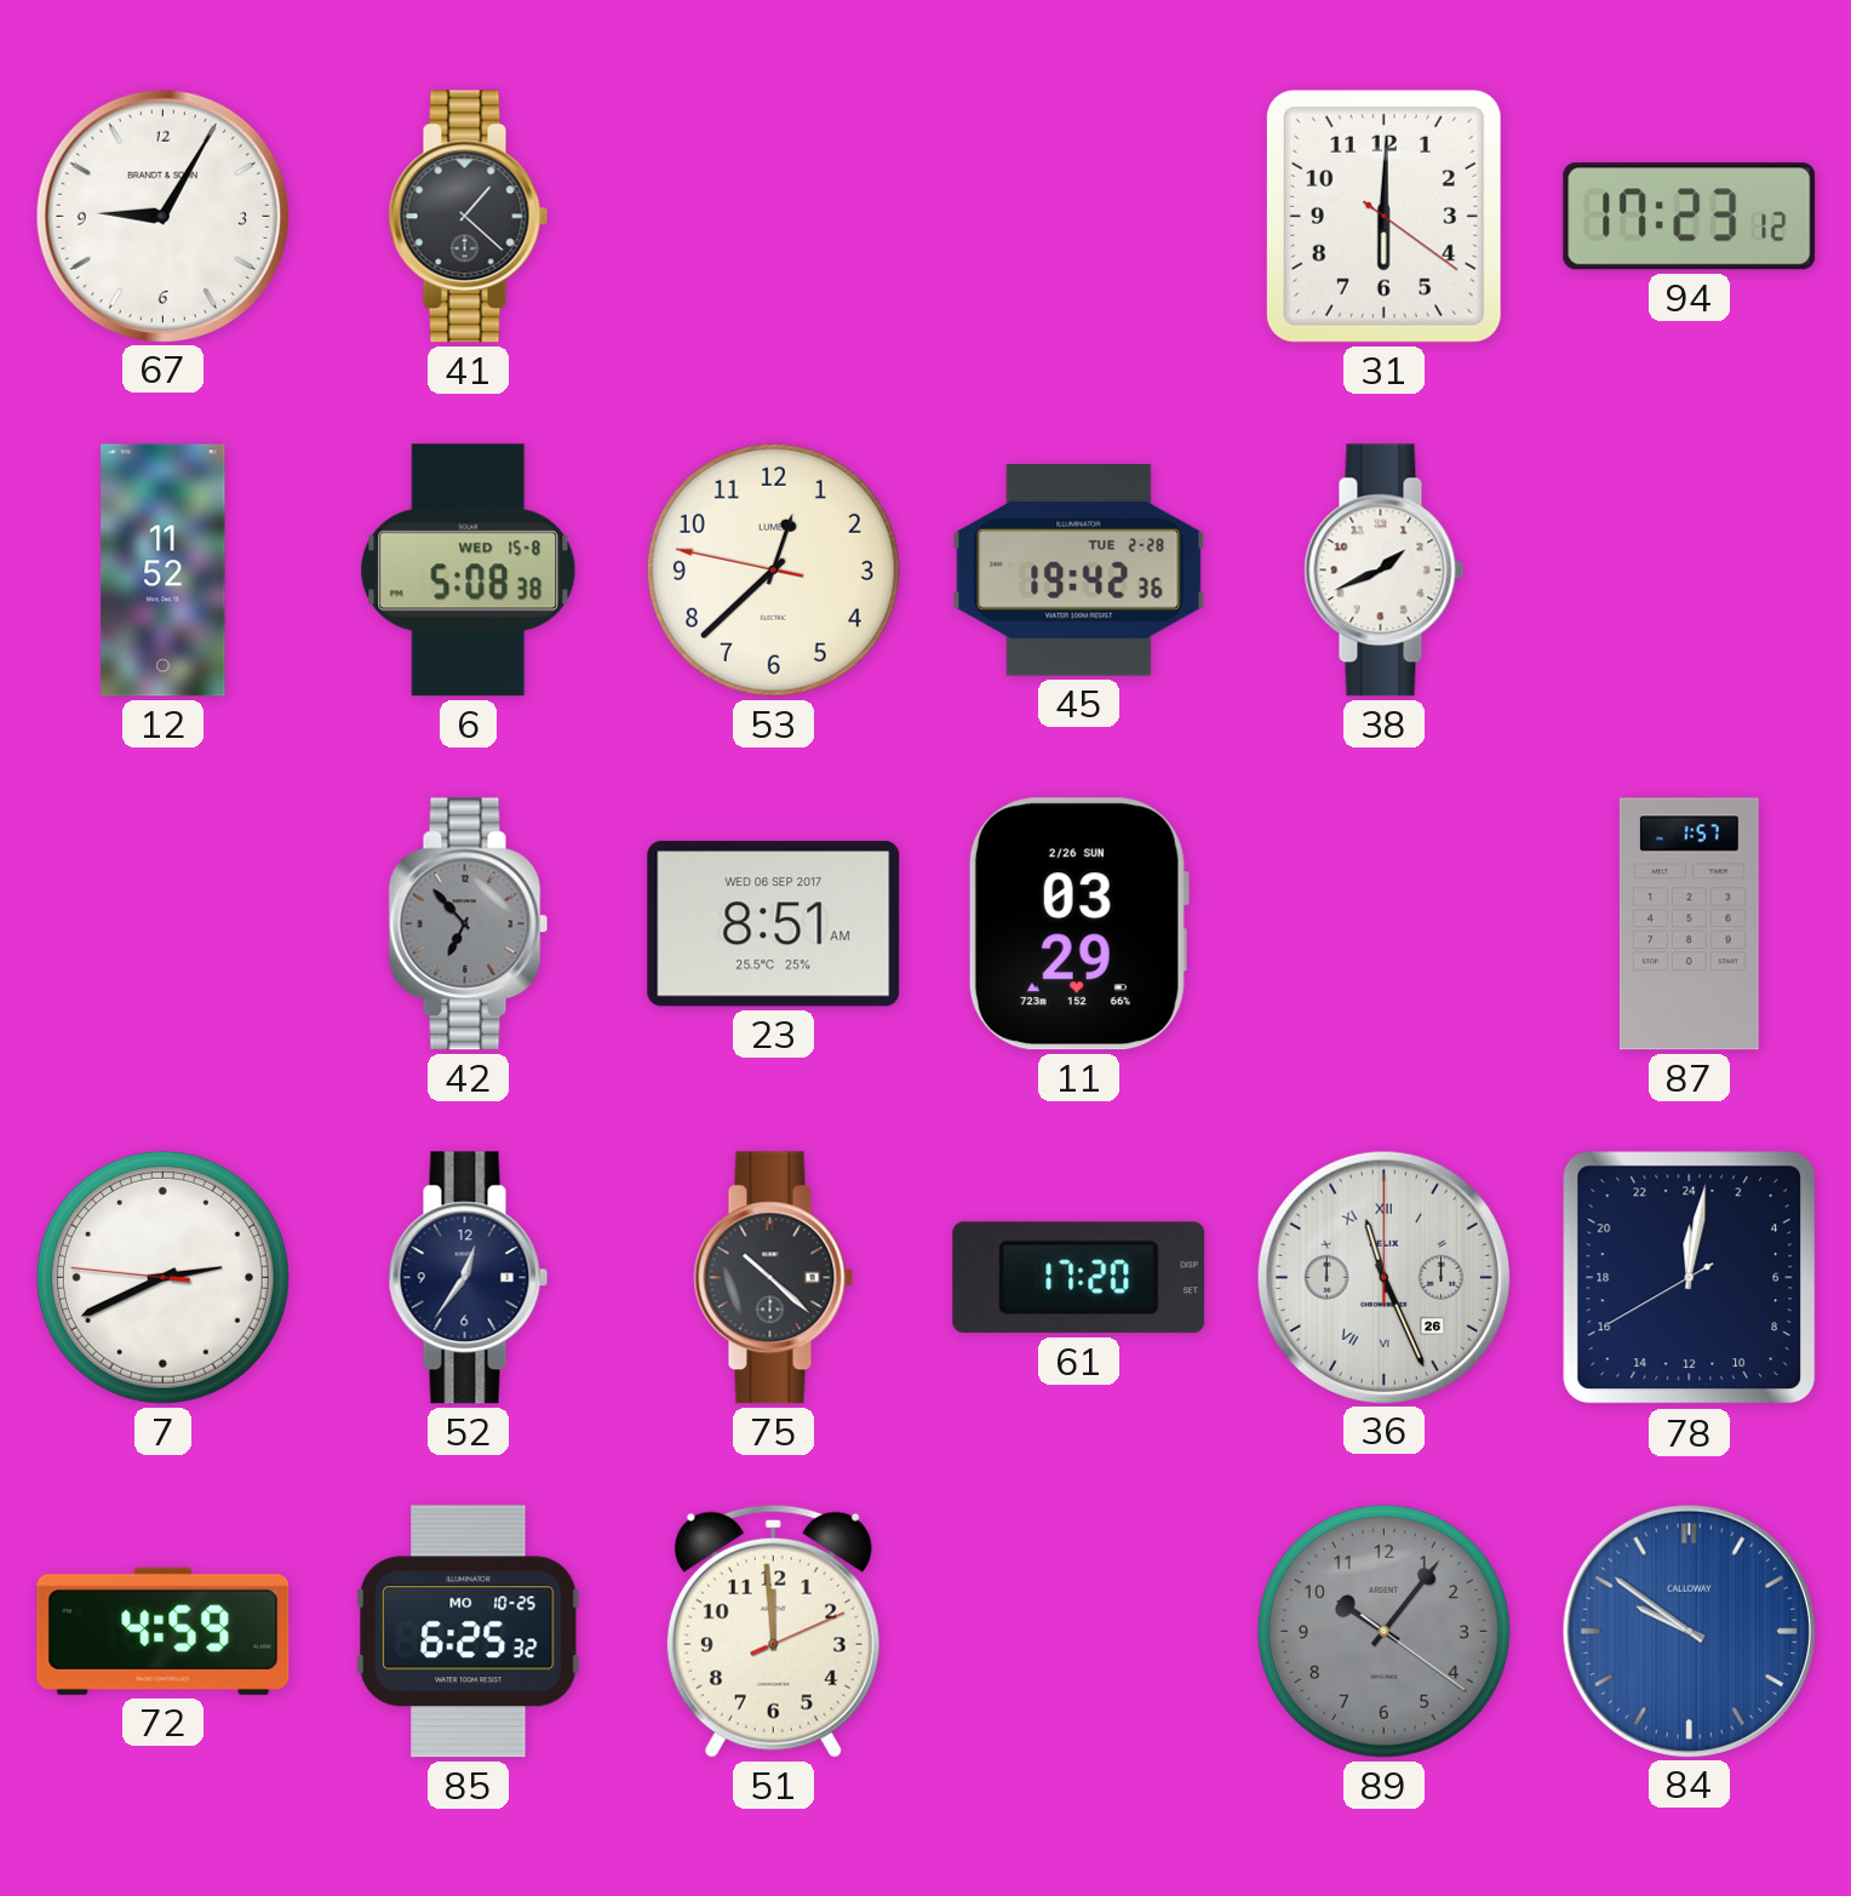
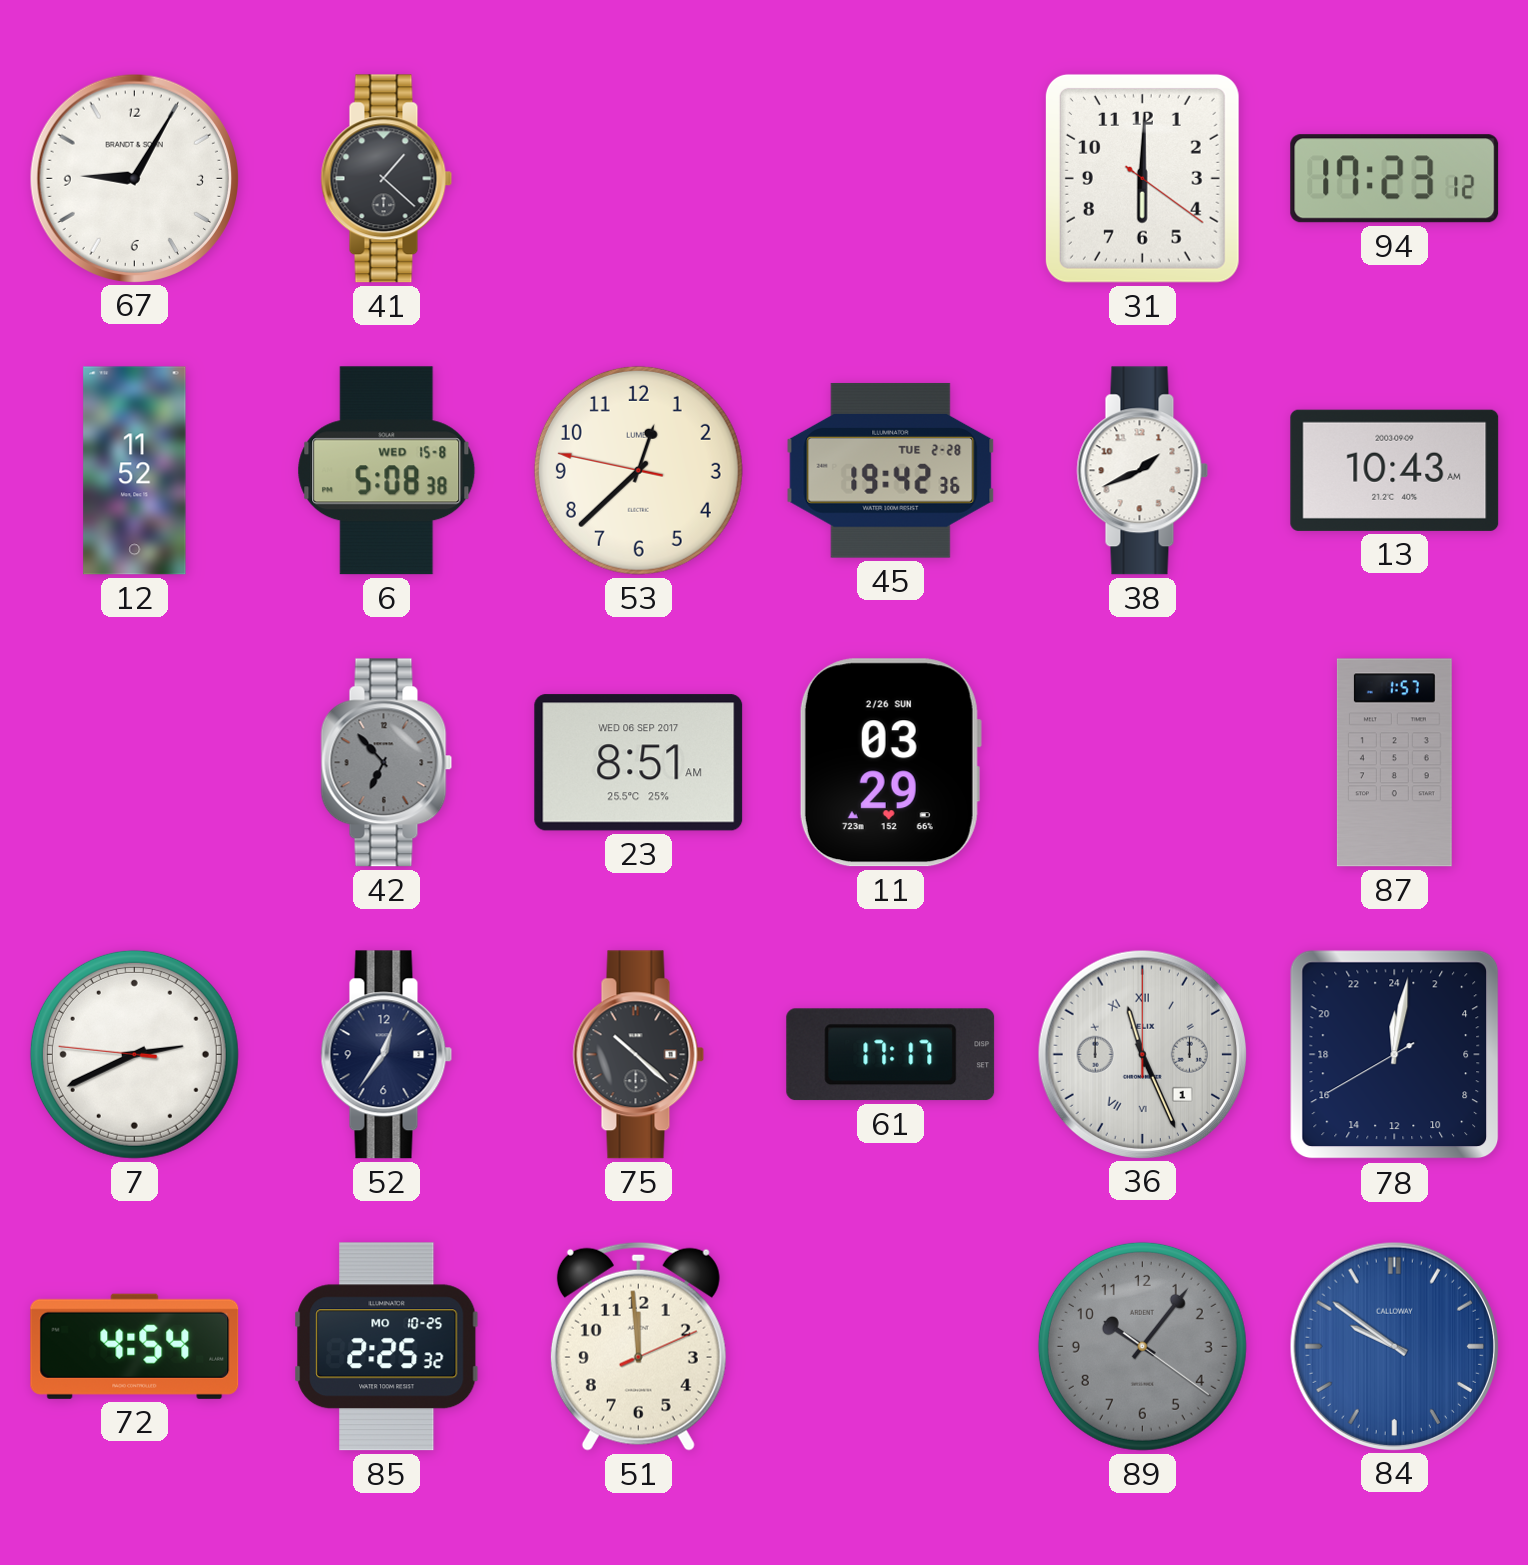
13: none -> 10:43
61: 17:20 -> 17:17
36 date: 26 -> 1
72: 4:59 -> 4:54
85: 6:25 -> 2:25
